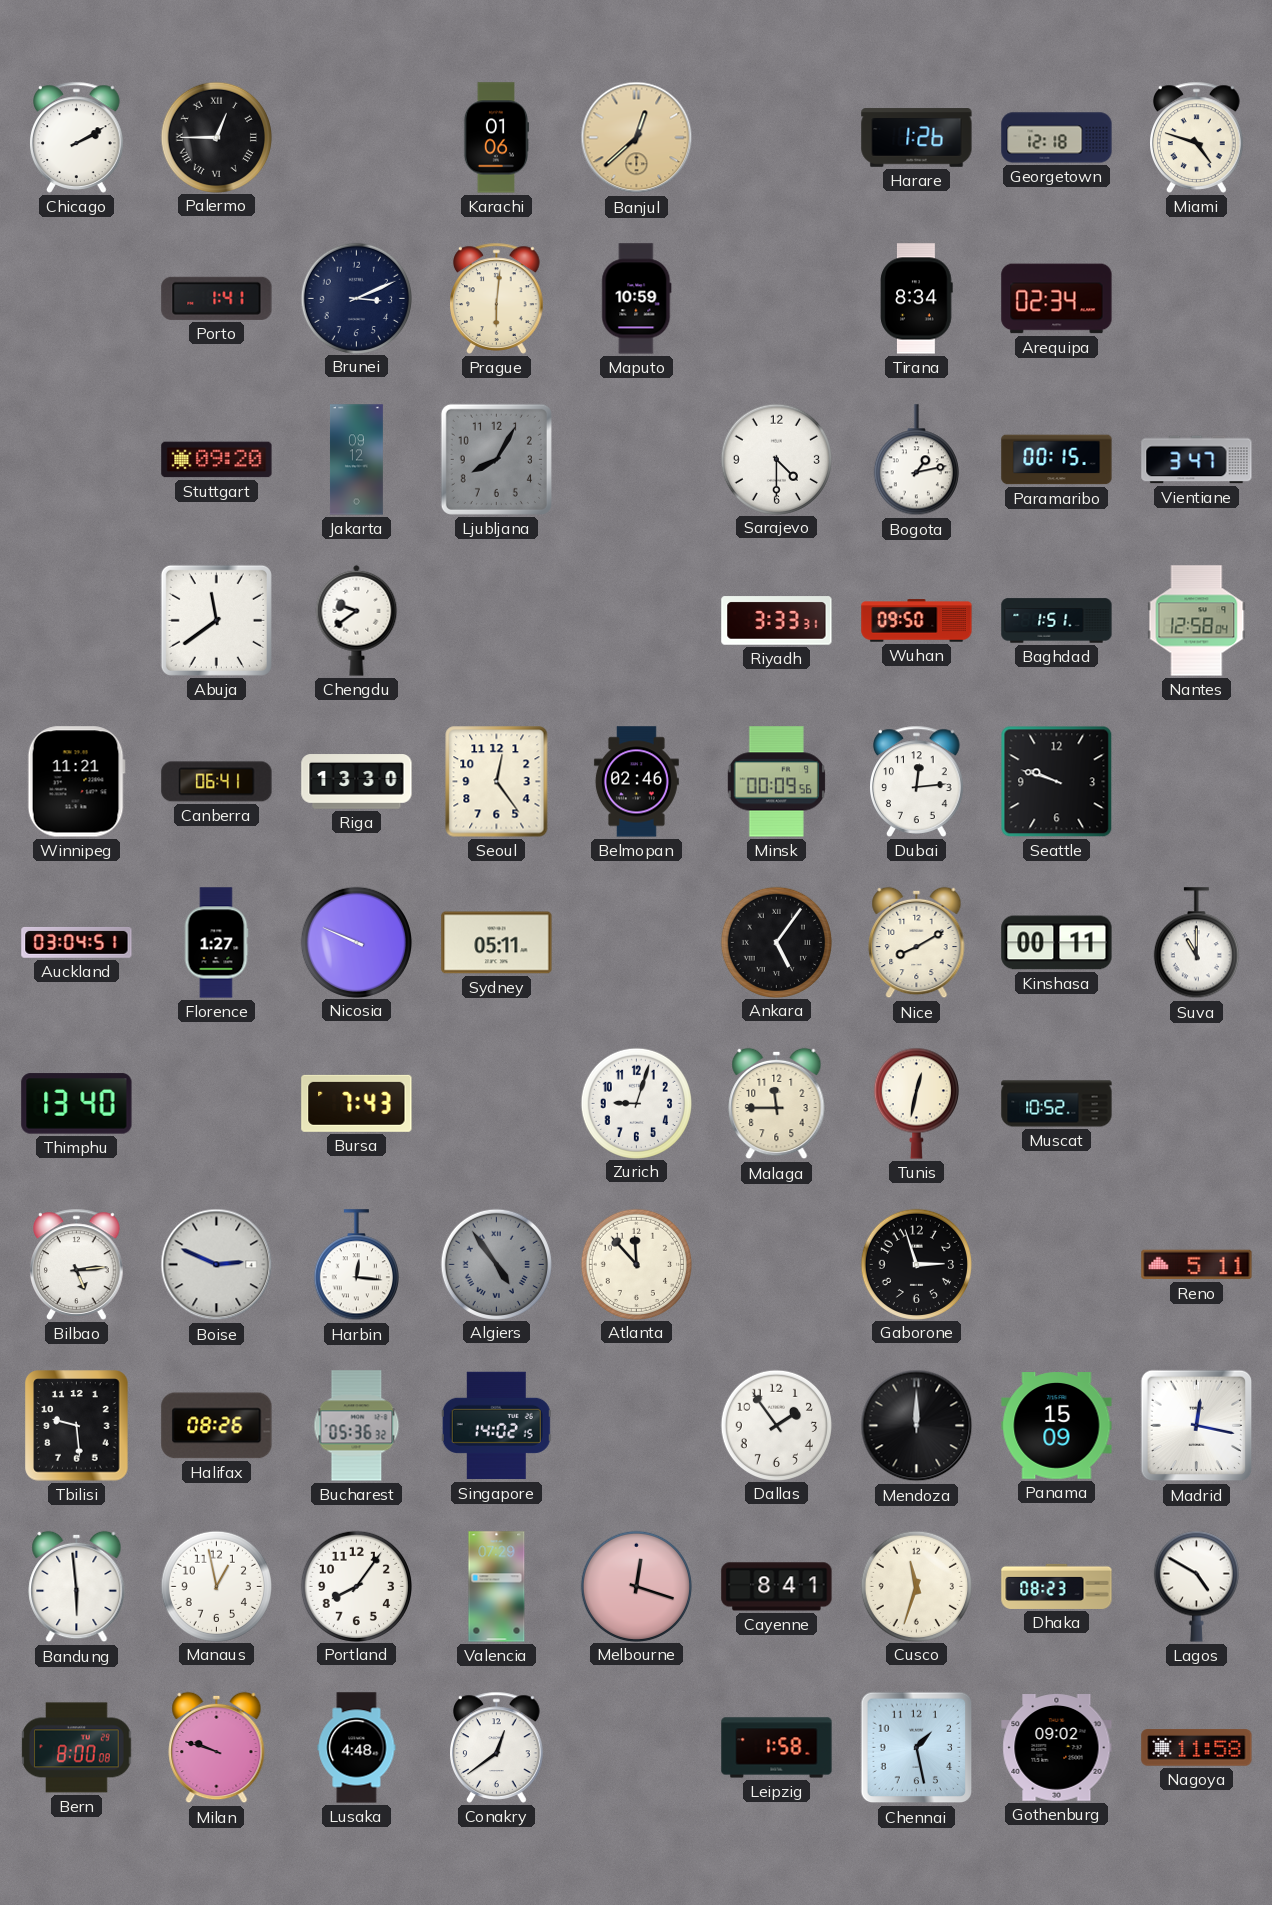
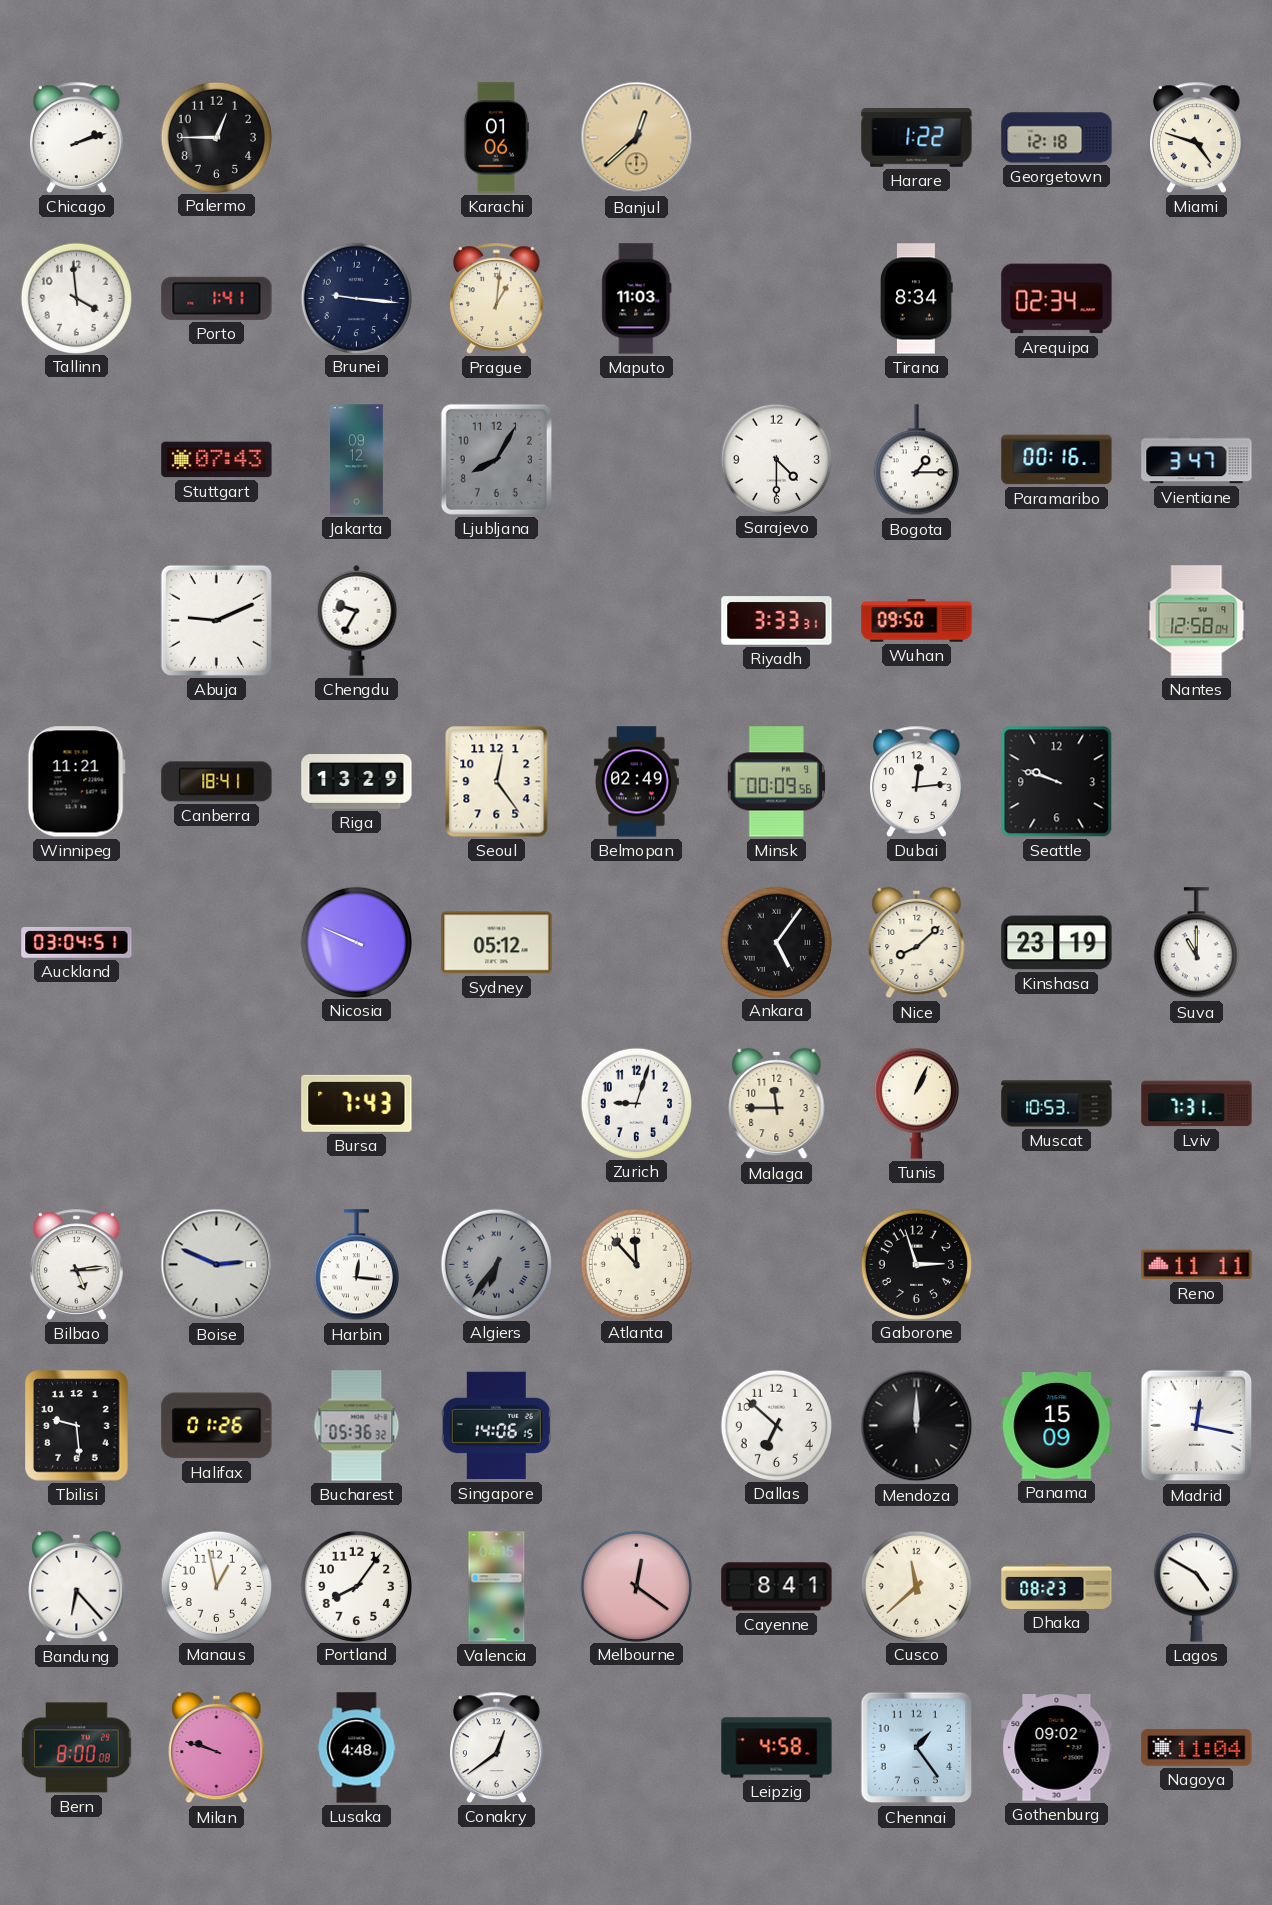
Chicago: 2:10 -> 2:12
Palermo numerals: Roman -> Arabic
Harare: 1:26 -> 1:22
Tallinn: none -> 3:59
Brunei: 3:11 -> 9:16
Prague: 6:01 -> 1:01
Maputo: 10:59 -> 11:03
Stuttgart: 09:20 -> 07:43
Bogota: 1:13 -> 1:15
Paramaribo: 00:15 -> 00:16
Abuja: 11:39 -> 9:11
Chengdu: 9:39 -> 9:35
Baghdad: 1:51 -> none
Canberra: 06:41 -> 18:41
Riga: 13:30 -> 13:29
Belmopan: 02:46 -> 02:49
Florence: 1:27 -> none
Sydney: 05:11 -> 05:12
Nice: 8:10 -> 8:08
Kinshasa: 00:11 -> 23:19
Thimphu: 13:40 -> none
Tunis: 12:32 -> 1:04
Muscat: 10:52 -> 10:53
Lviv: none -> 7:31
Algiers: 4:54 -> 6:36
Reno: 5:11 -> 11:11
Halifax: 08:26 -> 01:26
Singapore: 14:02 -> 14:06
Dallas: 1:54 -> 6:52
Bandung: 5:59 -> 6:23
Valencia: 07:29 -> 04:15
Melbourne: 12:18 -> 12:21
Cusco: 11:33 -> 11:38
Leipzig: 1:58 -> 4:58
Chennai: 1:28 -> 1:24
Nagoya: 11:58 -> 11:04
